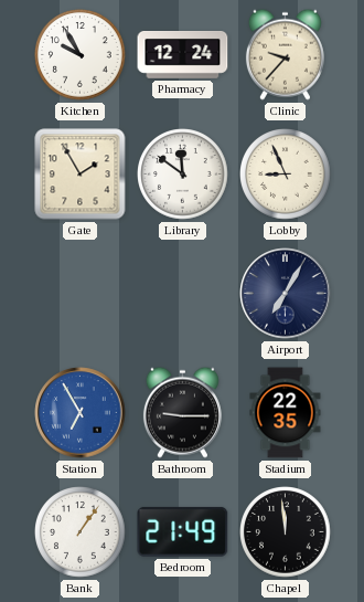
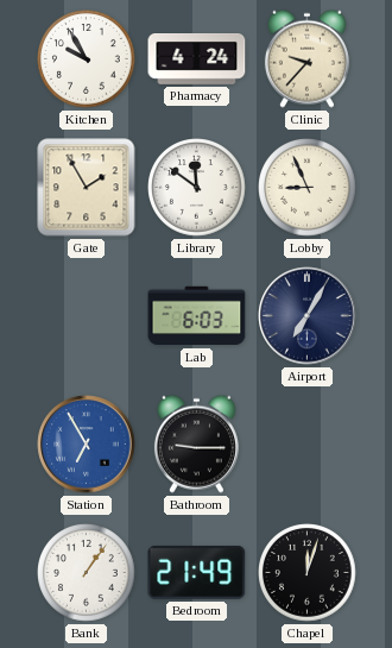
Pharmacy: 12:24 -> 4:24
Lab: none -> 6:03
Stadium: 22:35 -> none
Chapel: 11:59 -> 12:03
